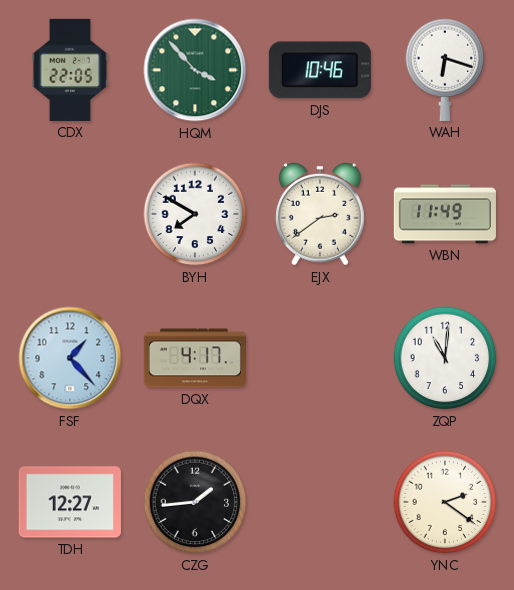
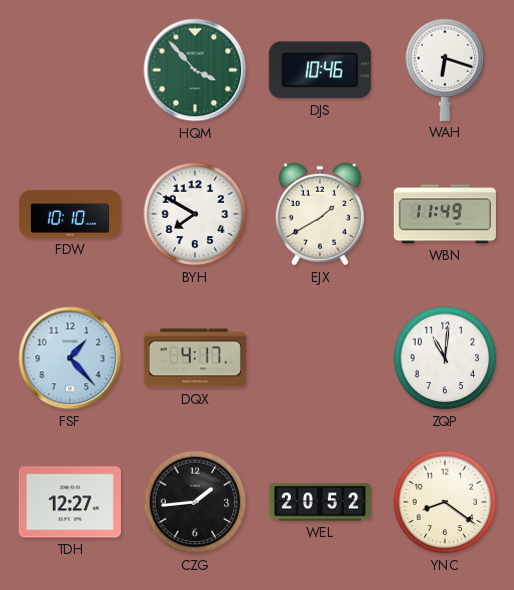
CDX: 22:05 -> none
FDW: none -> 10:10
EJX: 2:39 -> 1:40
WEL: none -> 20:52
YNC: 2:21 -> 8:21
